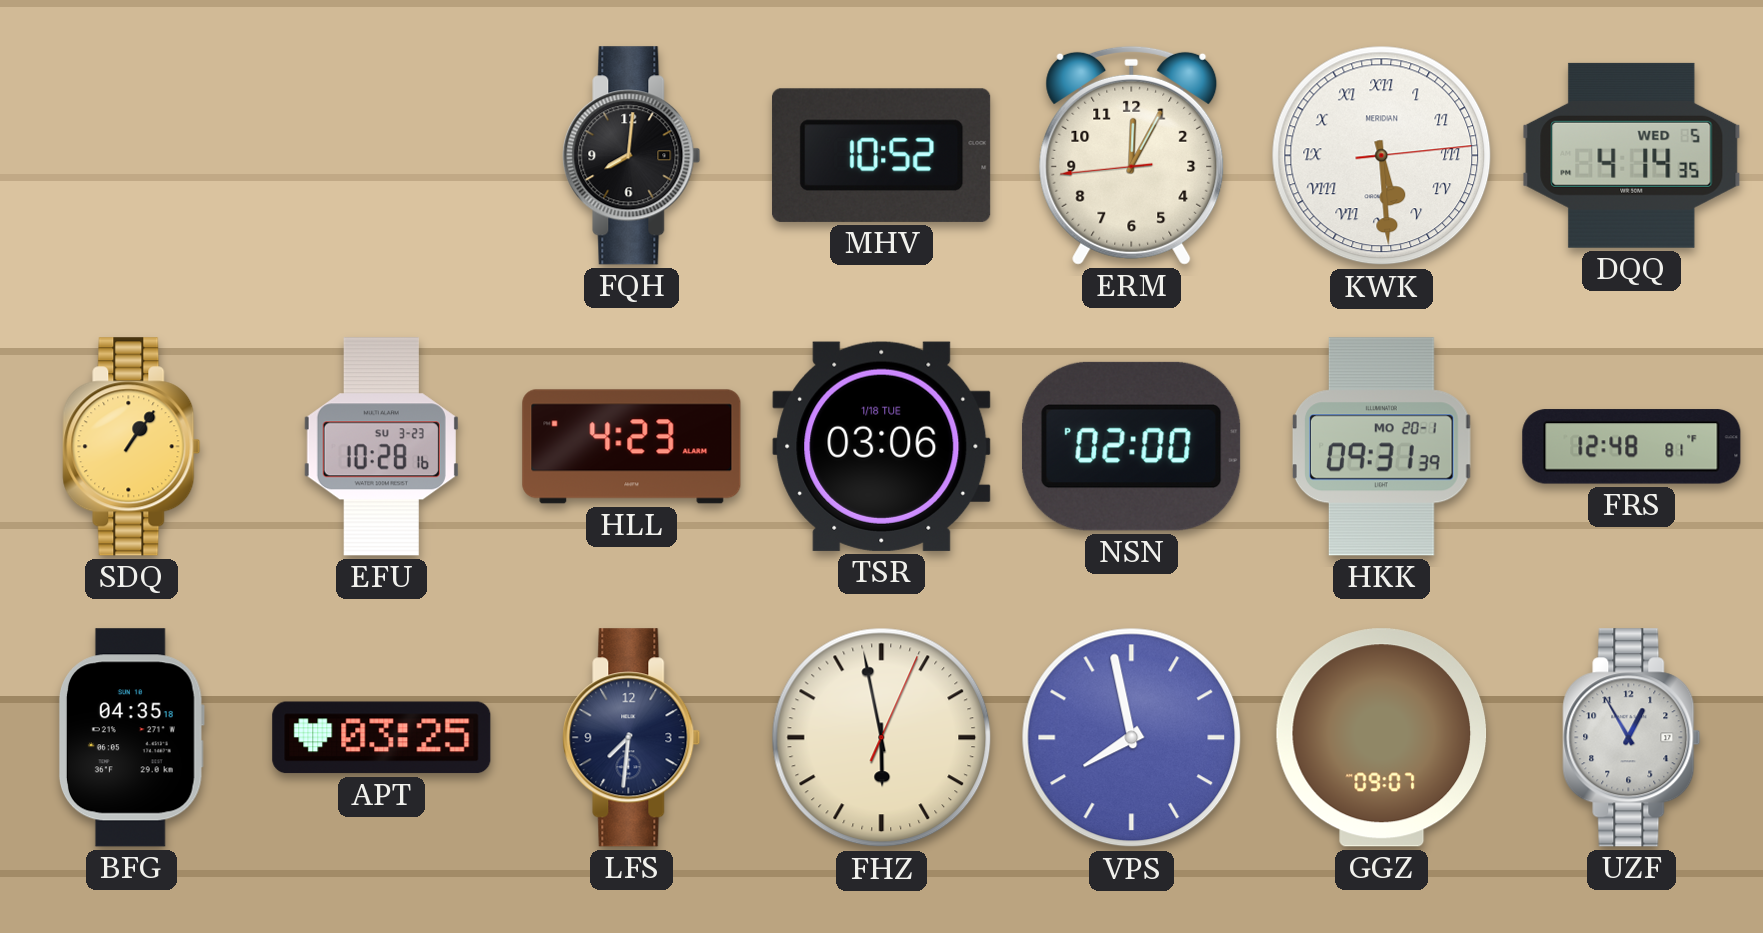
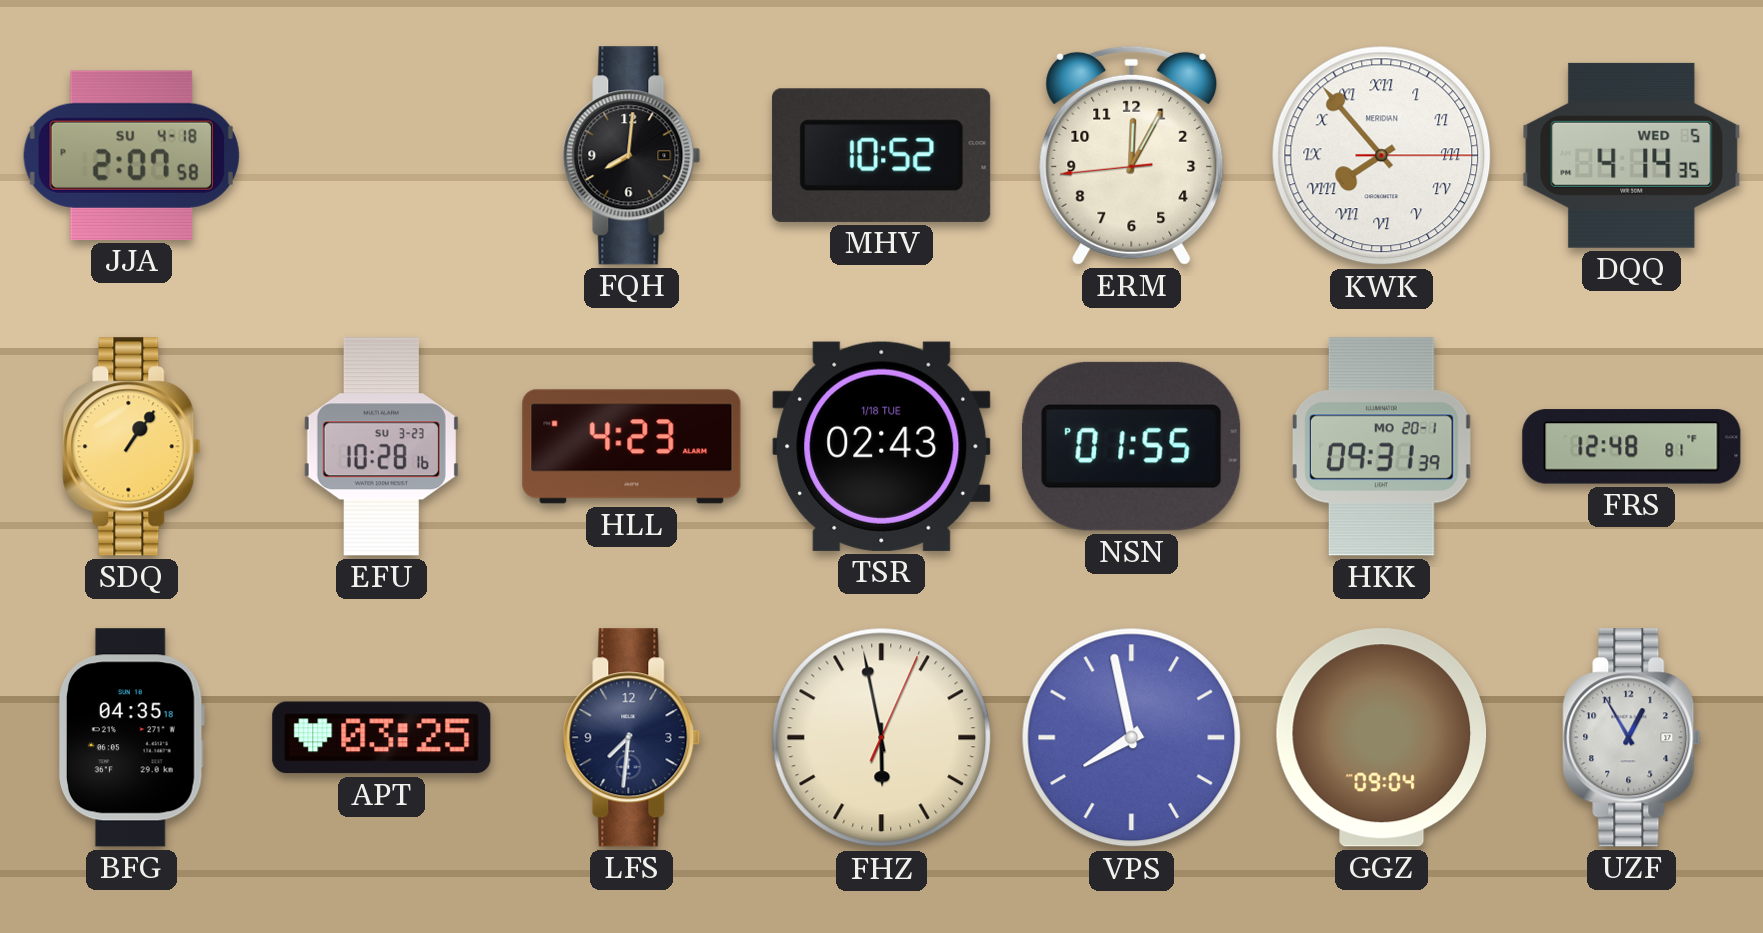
JJA: none -> 2:07
KWK: 5:29 -> 7:53
TSR: 03:06 -> 02:43
NSN: 02:00 -> 01:55
GGZ: 09:07 -> 09:04
